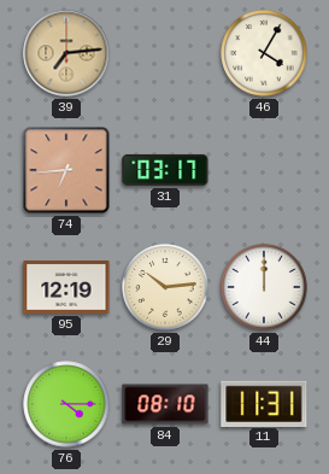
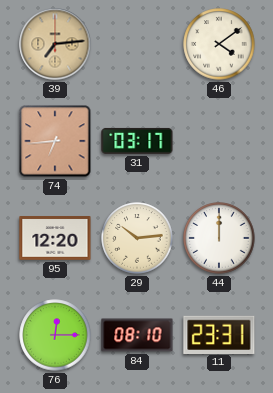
46: 4:05 -> 4:09
95: 12:19 -> 12:20
76: 4:15 -> 12:15
11: 11:31 -> 23:31
